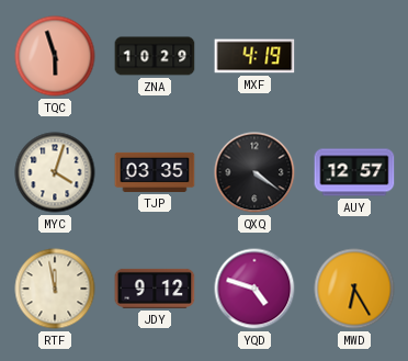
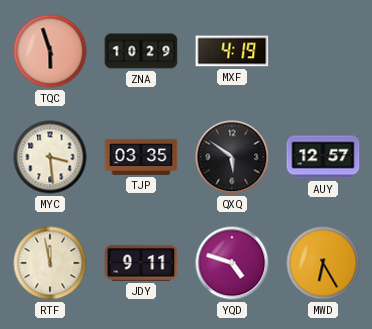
MYC: 4:03 -> 3:29
QXQ: 4:21 -> 5:51
JDY: 9:12 -> 9:11
